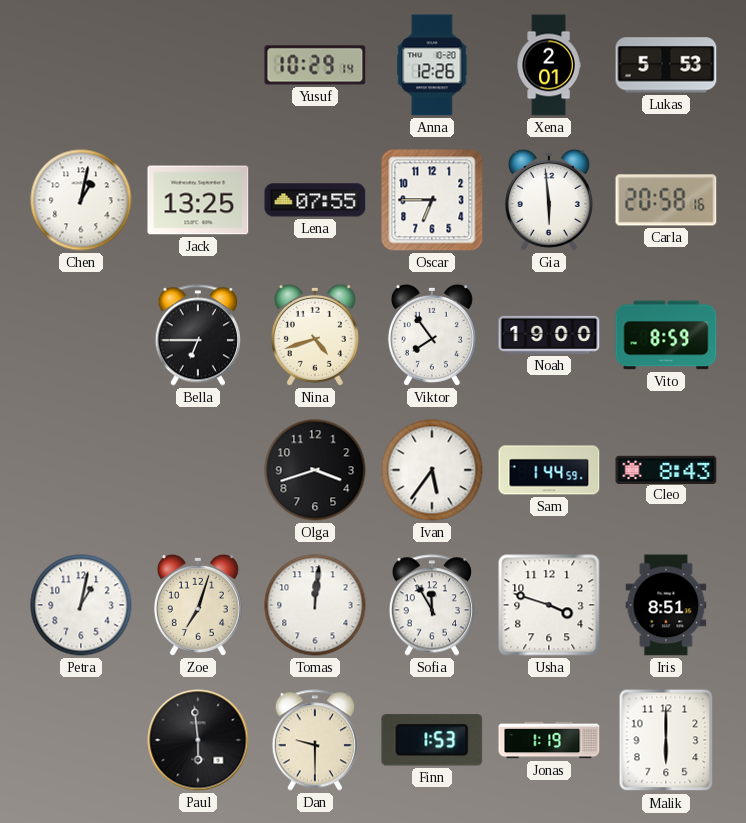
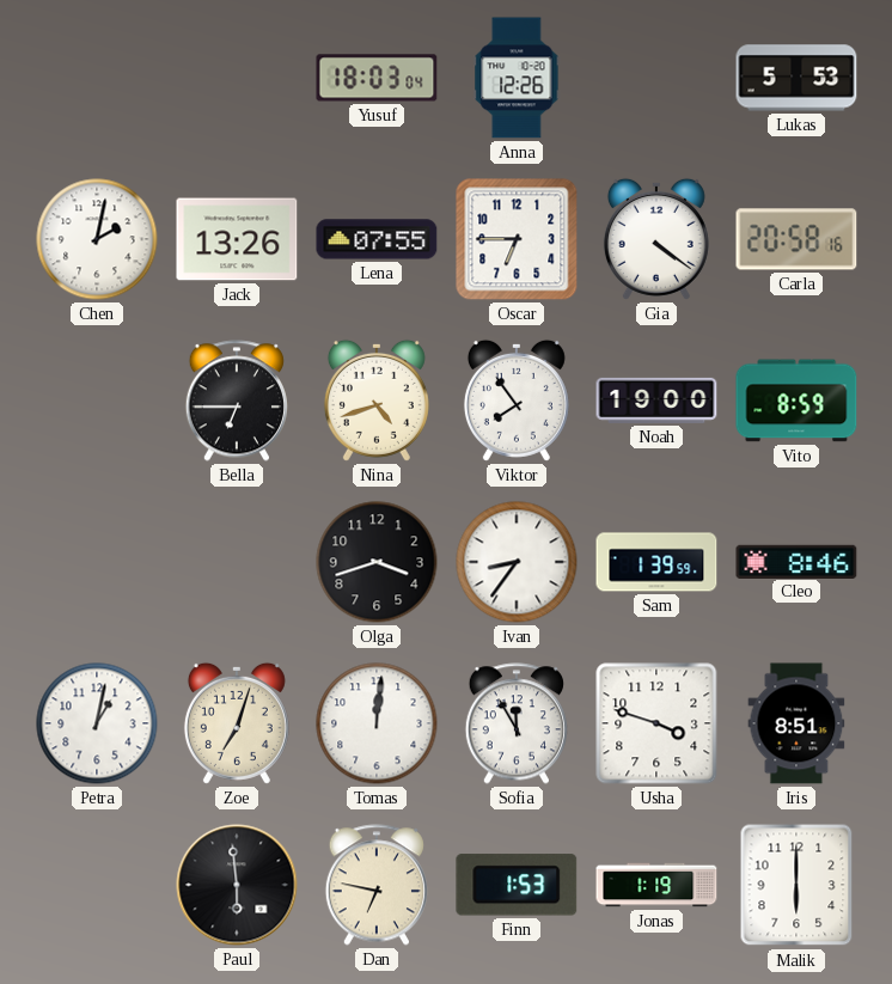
Yusuf: 10:29 -> 18:03
Xena: 2:01 -> none
Chen: 1:02 -> 2:02
Jack: 13:25 -> 13:26
Gia: 5:59 -> 4:21
Ivan: 5:36 -> 8:36
Sam: 1:44 -> 1:39
Cleo: 8:43 -> 8:46
Dan: 9:30 -> 6:47
